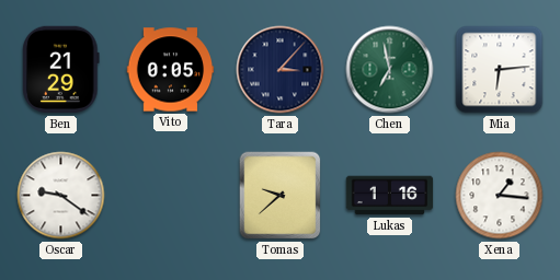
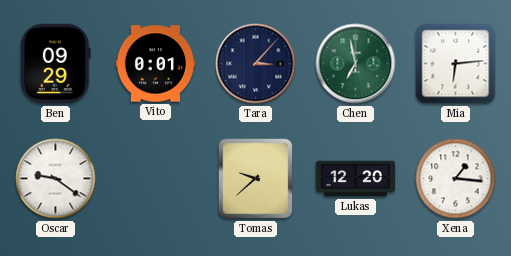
Ben: 21:29 -> 09:29
Vito: 0:05 -> 0:01
Lukas: 1:16 -> 12:20
